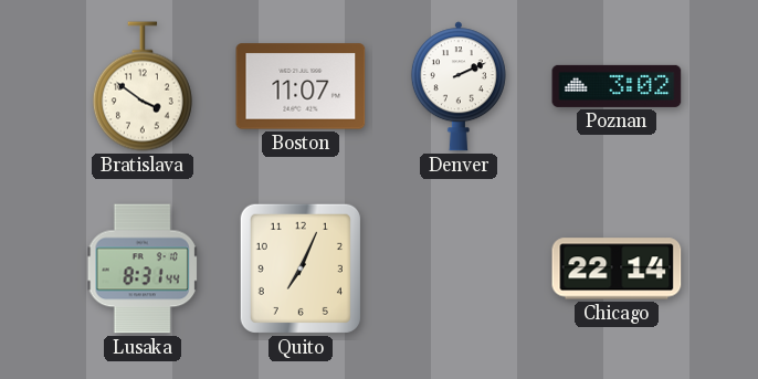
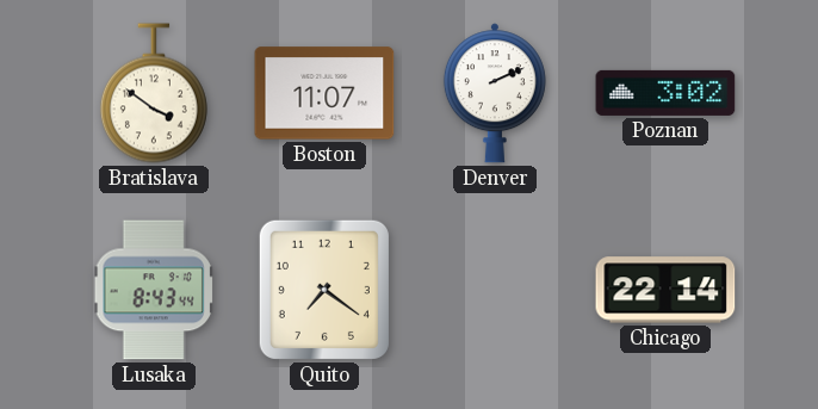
Lusaka: 8:31 -> 8:43
Quito: 7:04 -> 7:21
